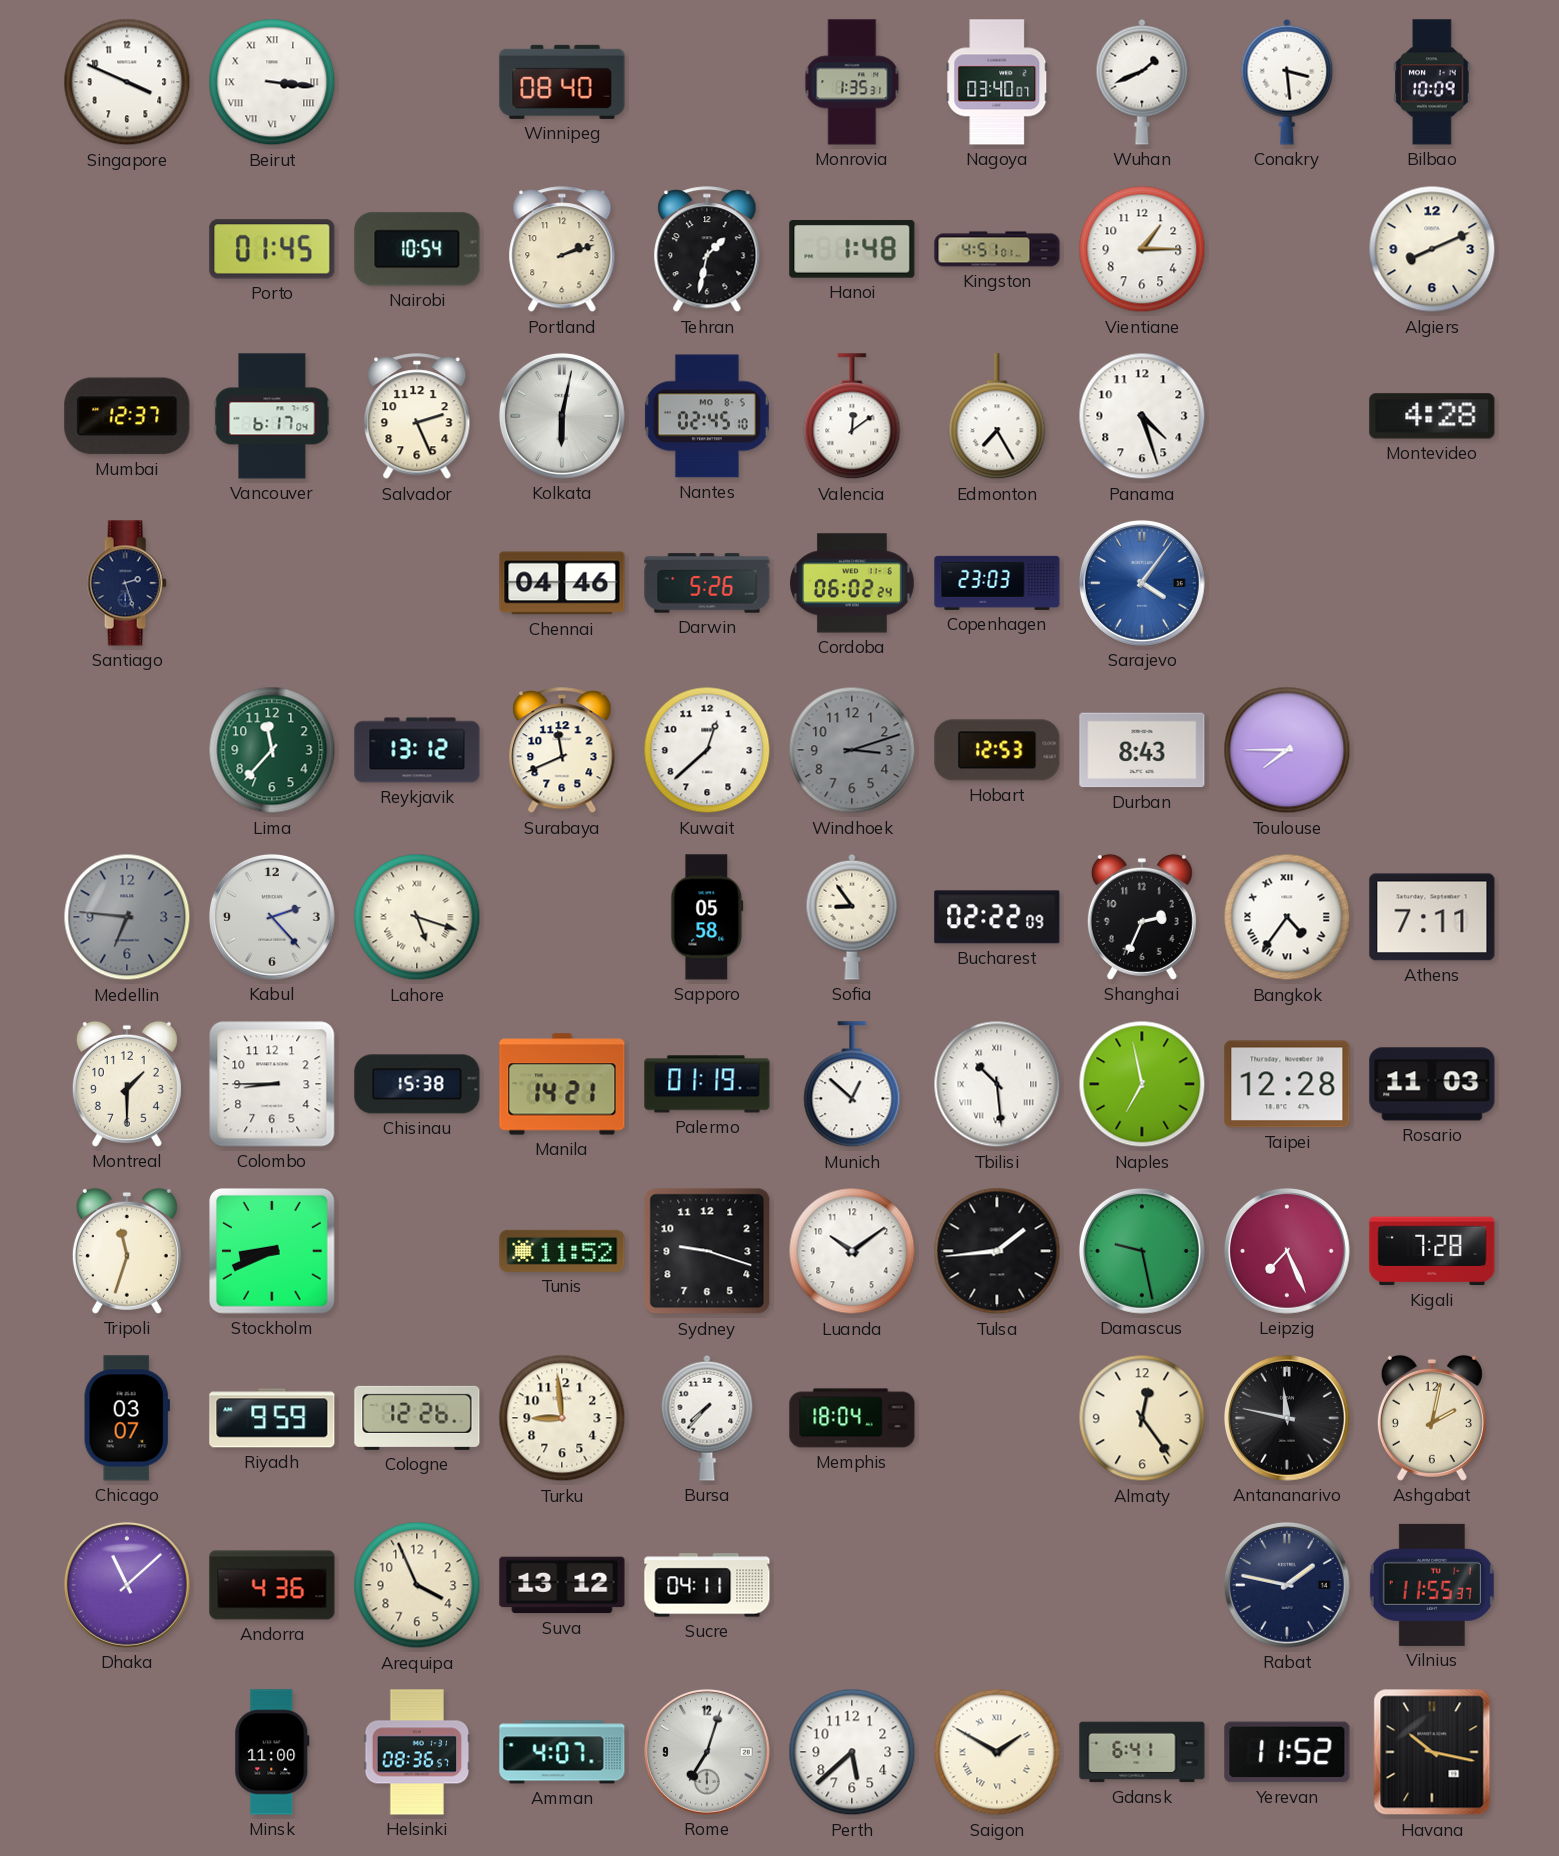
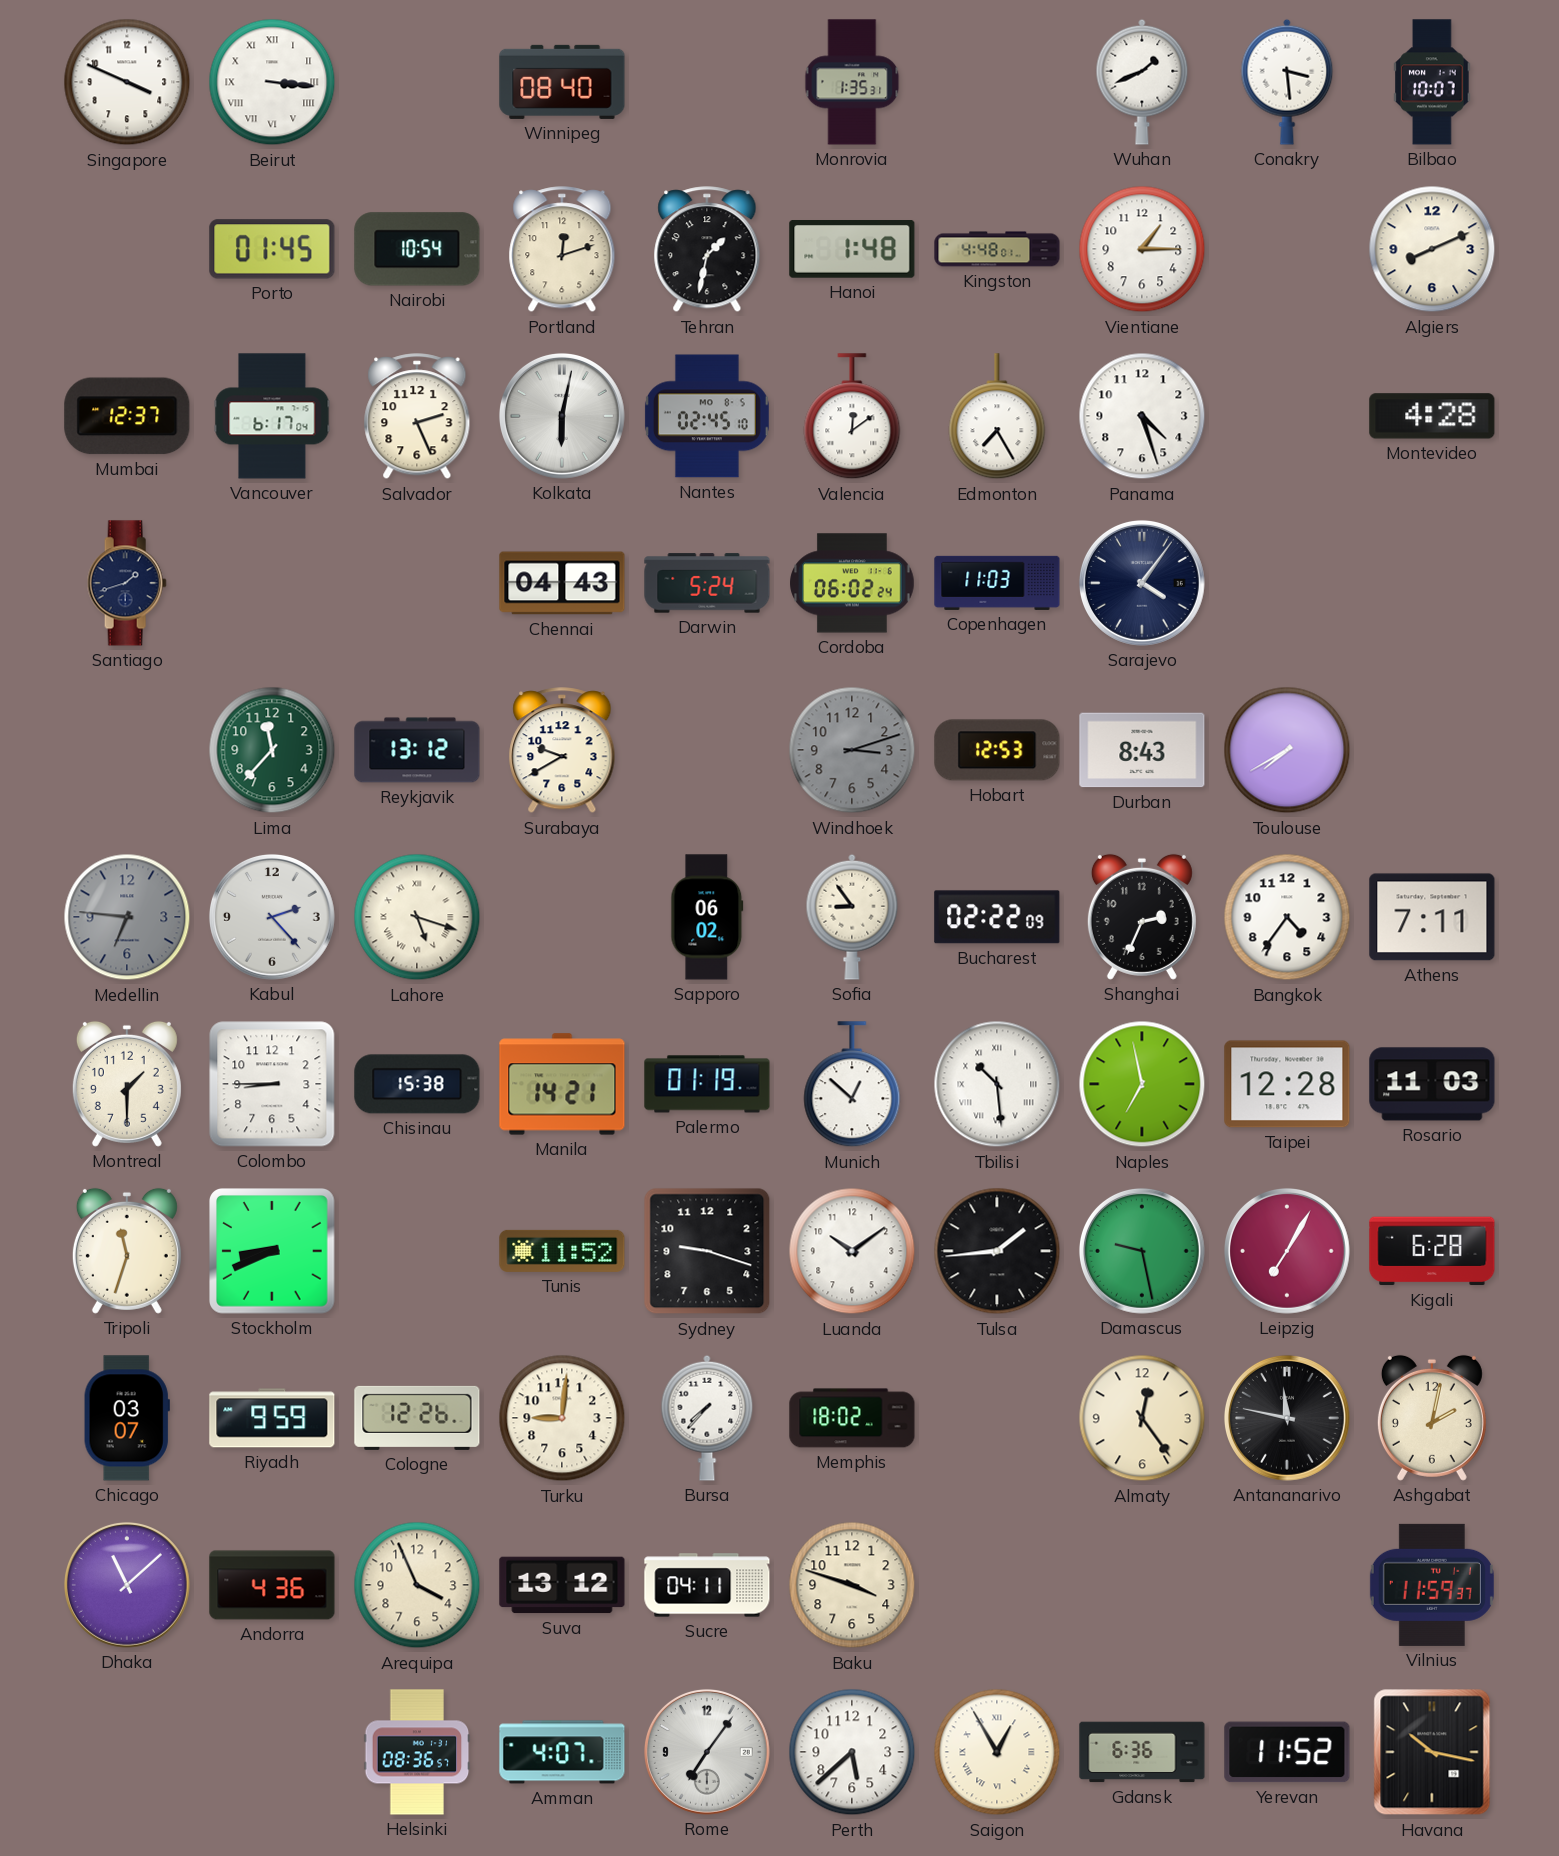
Nagoya: 03:40 -> none
Bilbao: 10:09 -> 10:07
Portland: 2:12 -> 12:12
Kingston: 4:51 -> 4:48
Santiago: 2:27 -> 1:42
Chennai: 04:46 -> 04:43
Darwin: 5:26 -> 5:24
Copenhagen: 23:03 -> 11:03
Sarajevo dial: blue -> navy
Surabaya: 11:41 -> 9:40
Kuwait: 12:38 -> none
Toulouse: 7:45 -> 7:40
Sapporo: 05:58 -> 06:02
Bangkok numerals: Roman -> Arabic
Leipzig: 7:26 -> 7:05
Kigali: 7:28 -> 6:28
Turku: 8:59 -> 9:01
Memphis: 18:04 -> 18:02
Baku: none -> 3:48
Rabat: 1:47 -> none
Vilnius: 11:55 -> 11:59
Minsk: 11:00 -> none
Rome: 7:03 -> 7:06
Saigon: 1:50 -> 12:55
Gdansk: 6:41 -> 6:36
